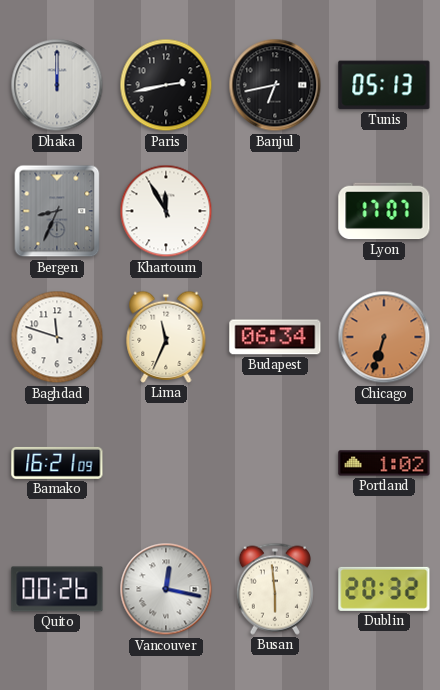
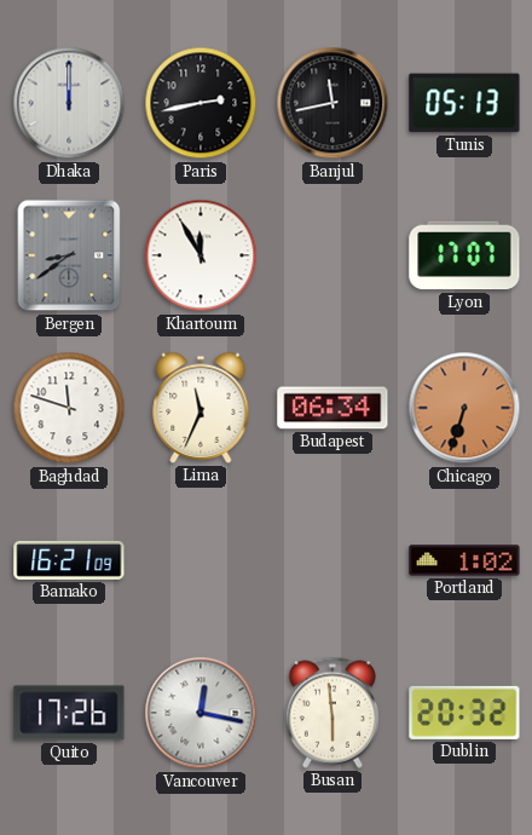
Banjul: 6:43 -> 11:43
Bergen: 8:34 -> 8:39
Quito: 00:26 -> 17:26
